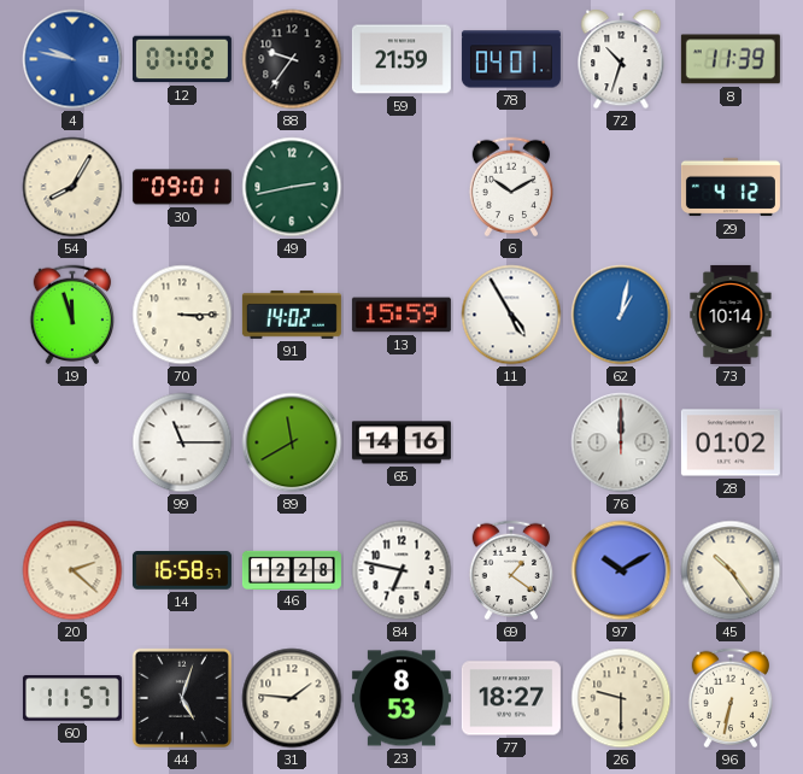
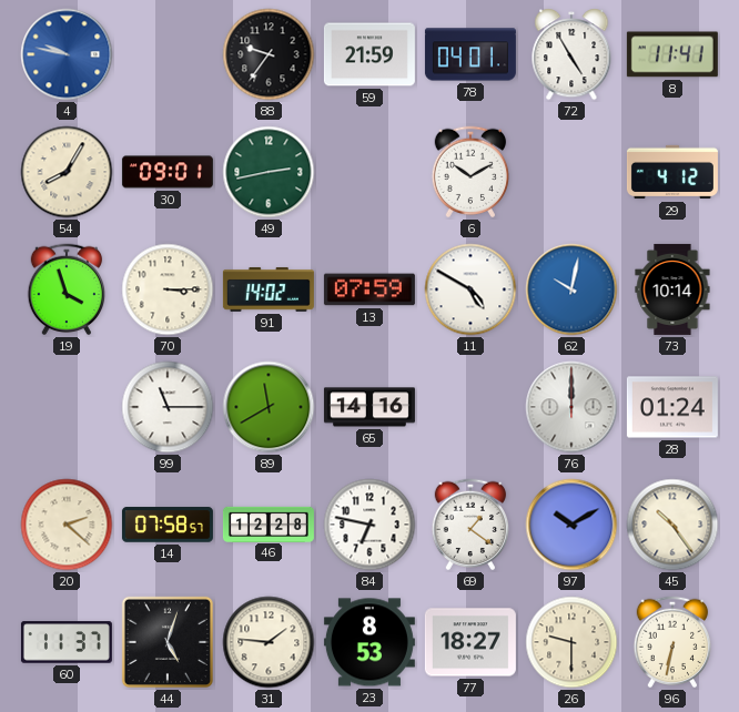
12: 07:02 -> none
72: 10:33 -> 4:55
8: 11:39 -> 11:41
19: 11:57 -> 3:57
13: 15:59 -> 07:59
11: 4:55 -> 4:50
62: 1:02 -> 10:02
28: 01:02 -> 01:24
14: 16:58 -> 07:58
60: 11:57 -> 11:37
